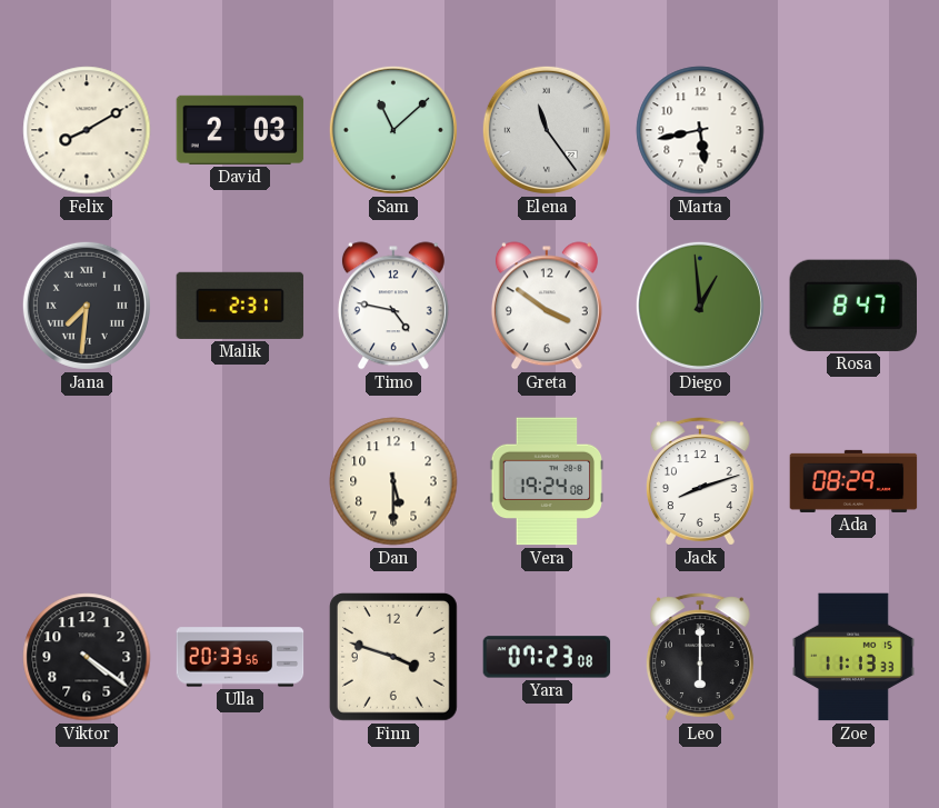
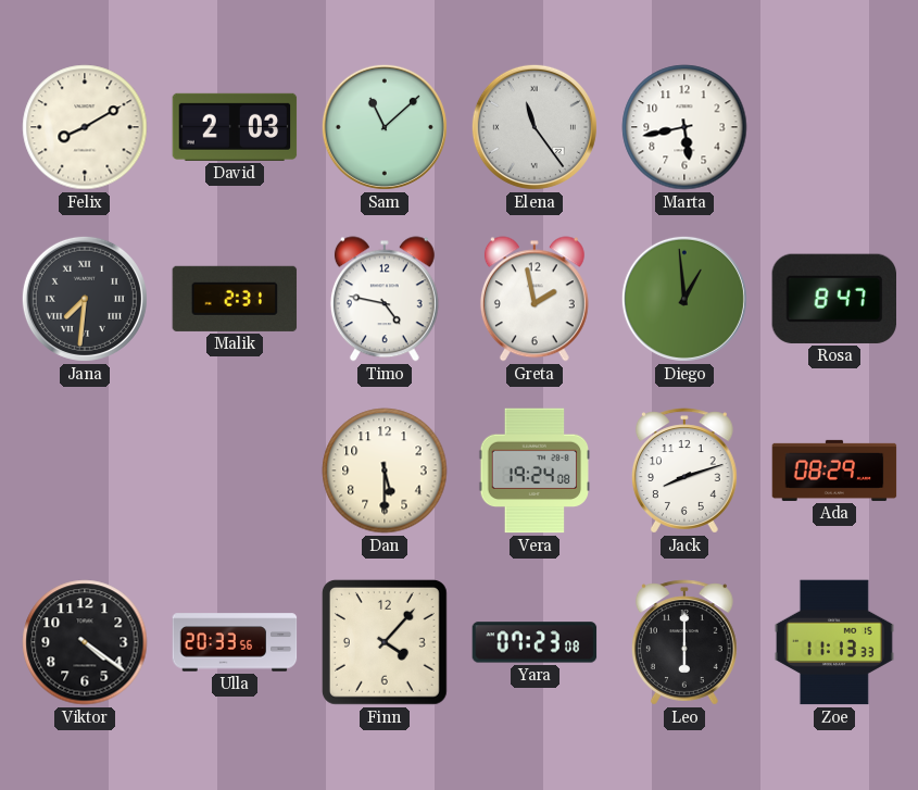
Greta: 3:51 -> 1:58
Finn: 3:48 -> 4:07
